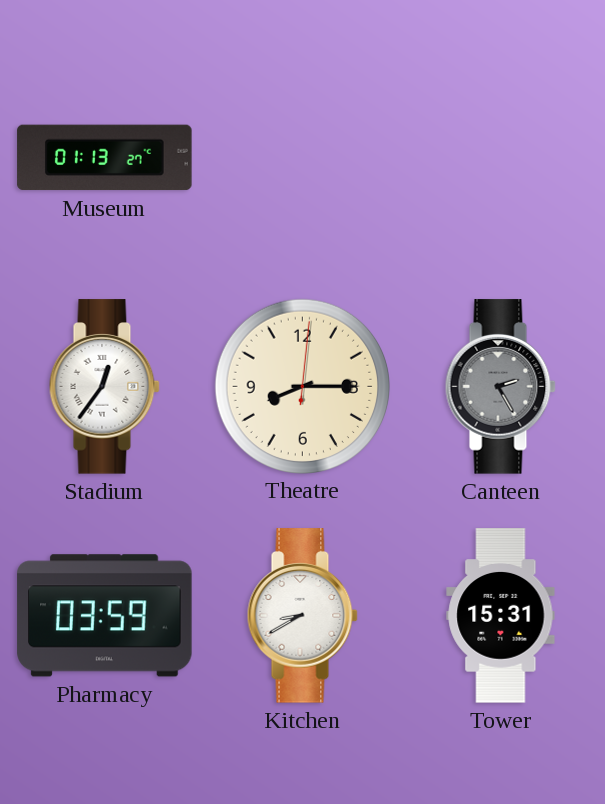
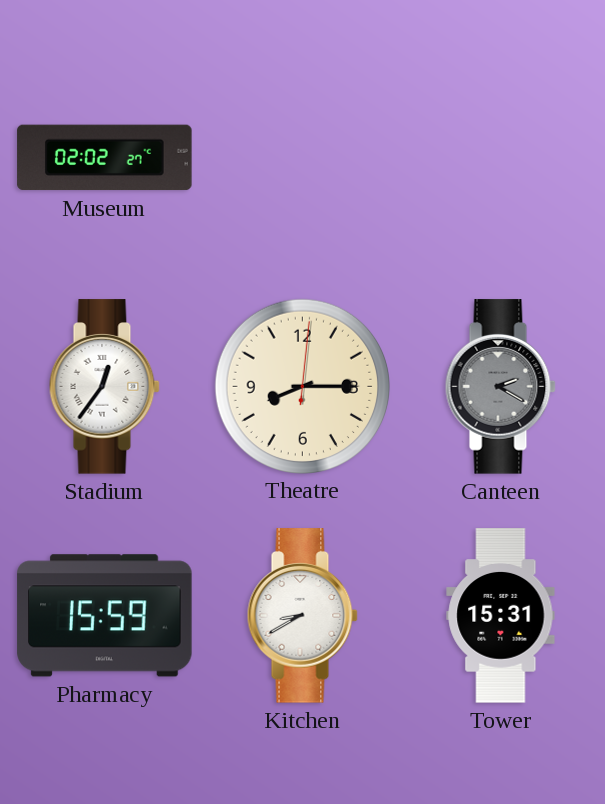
Museum: 01:13 -> 02:02
Canteen: 2:25 -> 2:20
Pharmacy: 03:59 -> 15:59
